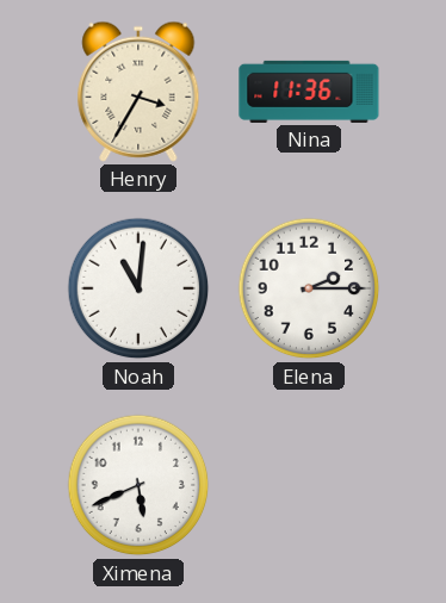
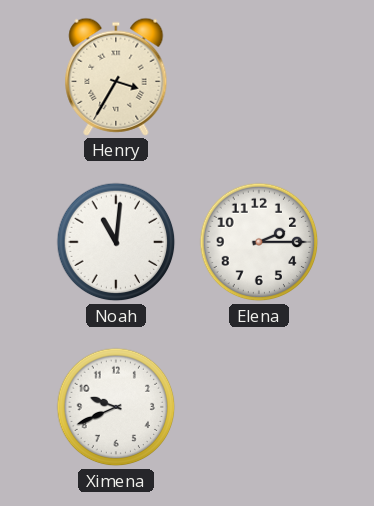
Nina: 11:36 -> none
Ximena: 5:41 -> 9:41
